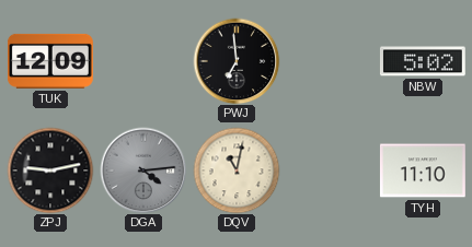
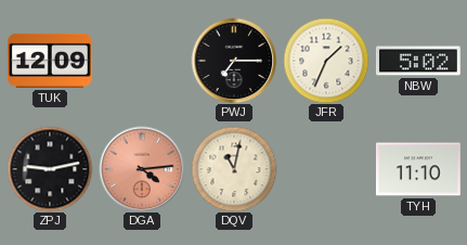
PWJ: 6:59 -> 7:15
JFR: none -> 1:34
DGA dial: grey -> salmon
